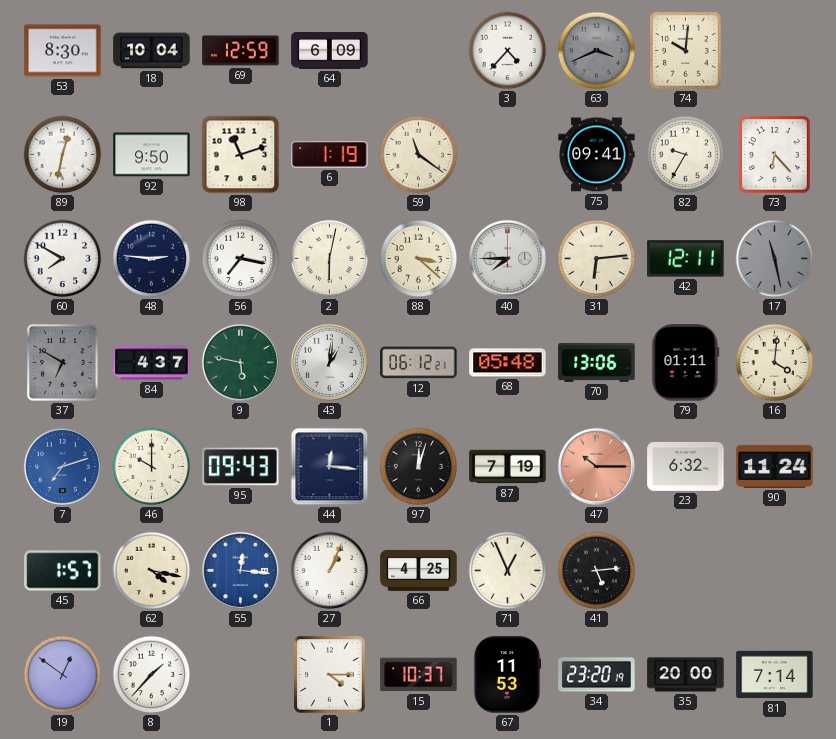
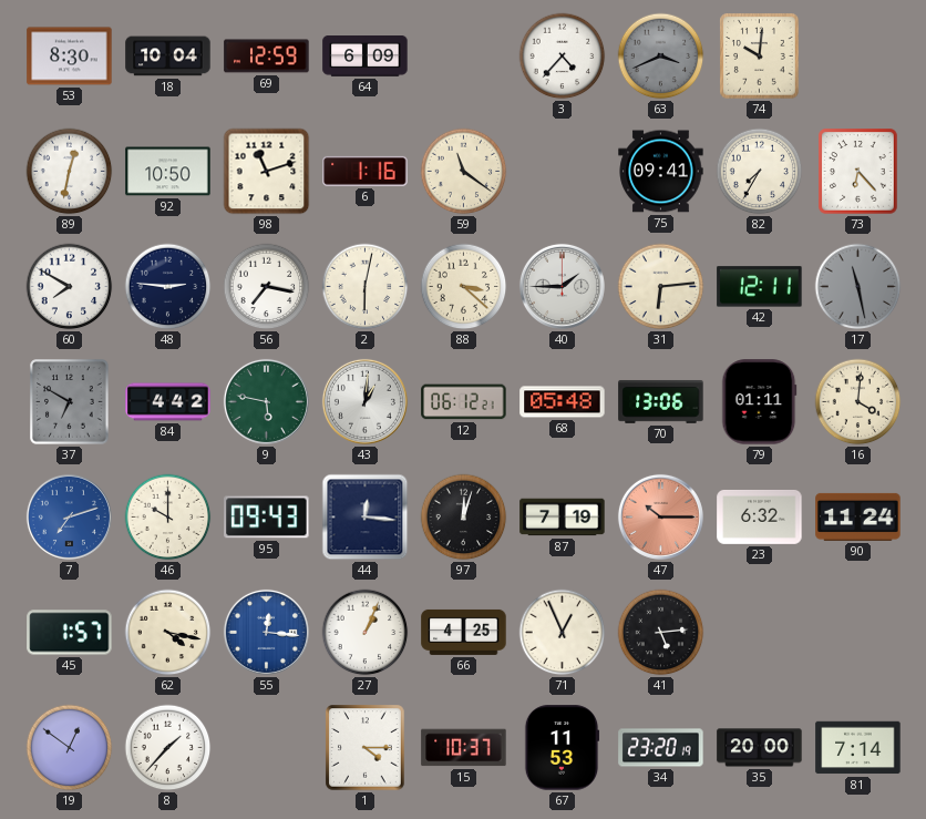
92: 9:50 -> 10:50
6: 1:19 -> 1:16
82: 9:35 -> 7:35
40: 7:45 -> 1:45
84: 4:37 -> 4:42
